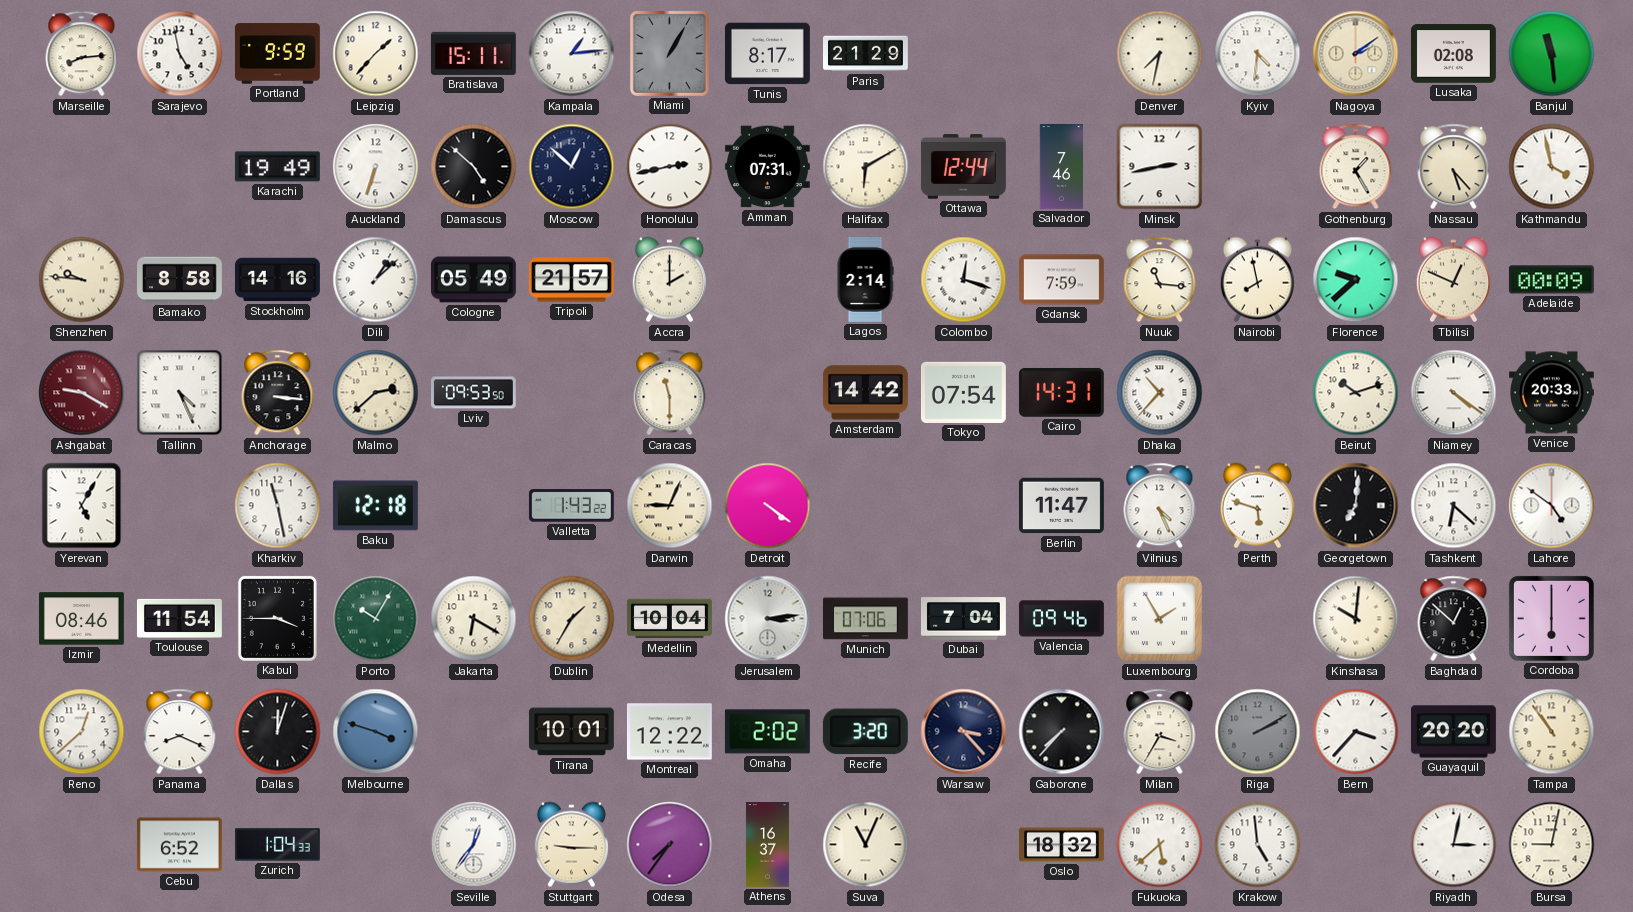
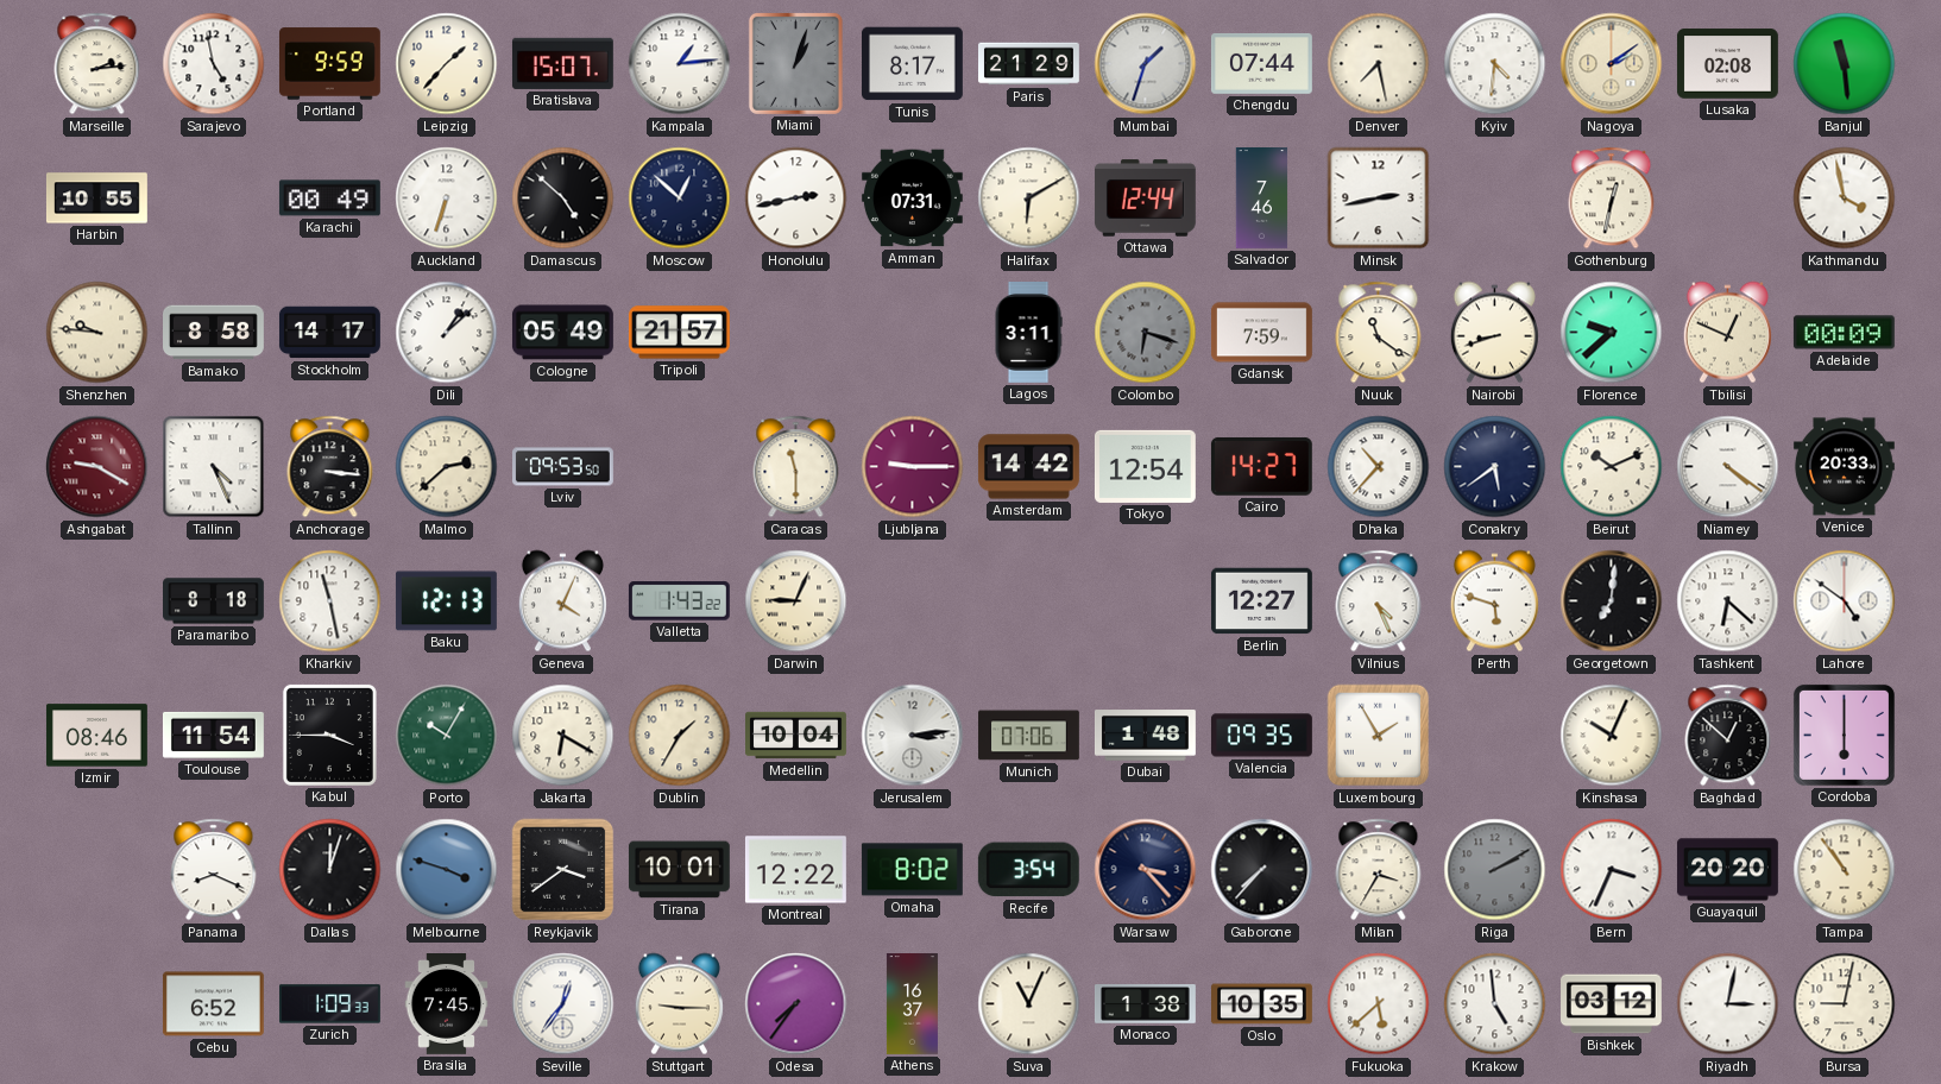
Marseille: 8:14 -> 2:14
Bratislava: 15:11 -> 15:07
Miami: 1:05 -> 1:03
Mumbai: none -> 1:33
Chengdu: none -> 07:44
Denver: 7:32 -> 7:28
Harbin: none -> 10:55
Karachi: 19:49 -> 00:49
Gothenburg: 1:25 -> 12:32
Nassau: 5:23 -> none
Stockholm: 14:16 -> 14:17
Accra: 2:00 -> none
Lagos: 2:14 -> 3:11
Colombo: 12:18 -> 6:18
Colombo dial: white -> grey
Nuuk: 11:16 -> 11:21
Nairobi: 7:58 -> 8:42
Ljubljana: none -> 9:15
Tokyo: 07:54 -> 12:54
Cairo: 14:31 -> 14:27
Conakry: none -> 5:39
Beirut: 10:12 -> 10:11
Yerevan: 5:05 -> none
Paramaribo: none -> 8:18
Baku: 12:18 -> 12:13
Geneva: none -> 4:04
Detroit: 4:21 -> none
Berlin: 11:47 -> 12:27
Dubai: 7:04 -> 1:48
Valencia: 09:46 -> 09:35
Kinshasa: 10:01 -> 10:04
Reno: 12:38 -> none
Reykjavik: none -> 3:39
Omaha: 2:02 -> 8:02
Recife: 3:20 -> 3:54
Bern: 3:37 -> 3:34
Zurich: 1:04 -> 1:09
Brasilia: none -> 7:45
Monaco: none -> 1:38
Oslo: 18:32 -> 10:35
Bishkek: none -> 03:12
